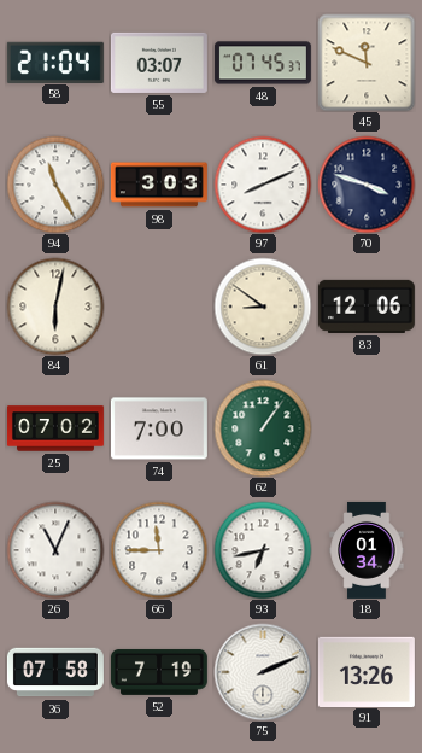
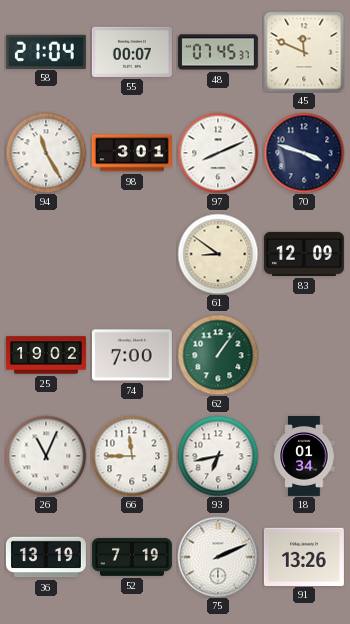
55: 03:07 -> 00:07
98: 3:03 -> 3:01
84: 6:02 -> none
83: 12:06 -> 12:09
25: 07:02 -> 19:02
36: 07:58 -> 13:19
